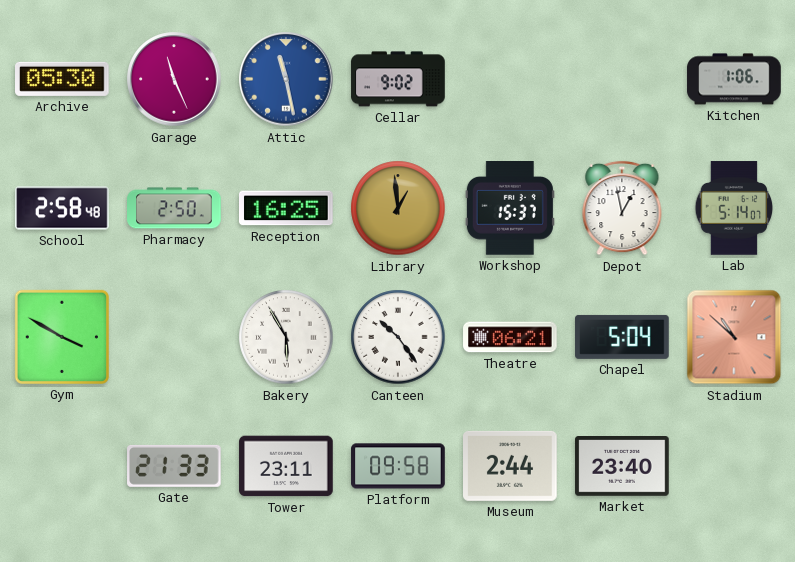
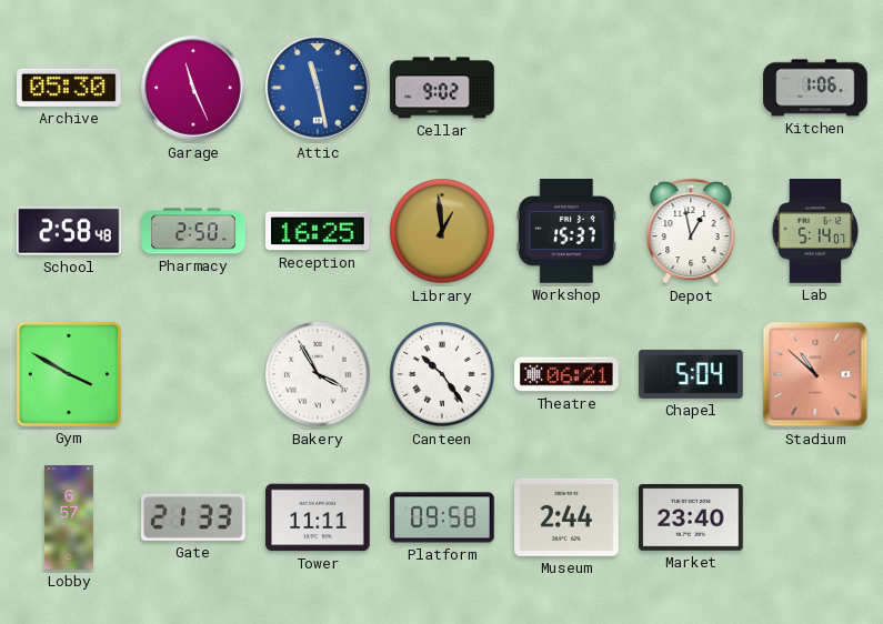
Bakery: 5:55 -> 3:55
Lobby: none -> 6:57
Tower: 23:11 -> 11:11
